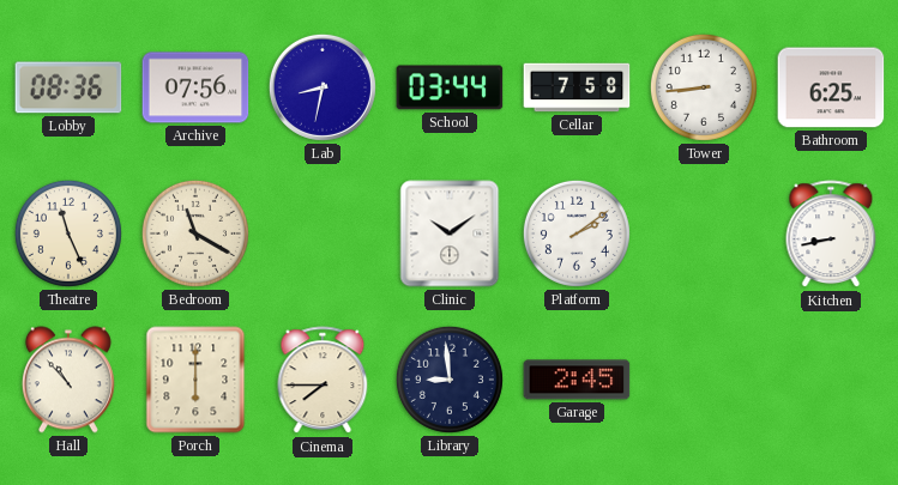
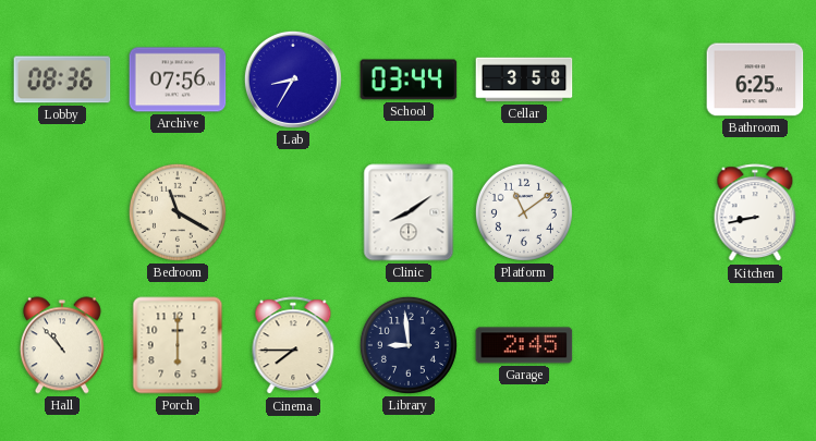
Lab: 8:32 -> 8:35
Cellar: 7:58 -> 3:58
Tower: 8:44 -> none
Theatre: 11:26 -> none
Clinic: 10:09 -> 8:09
Platform: 2:09 -> 11:09
